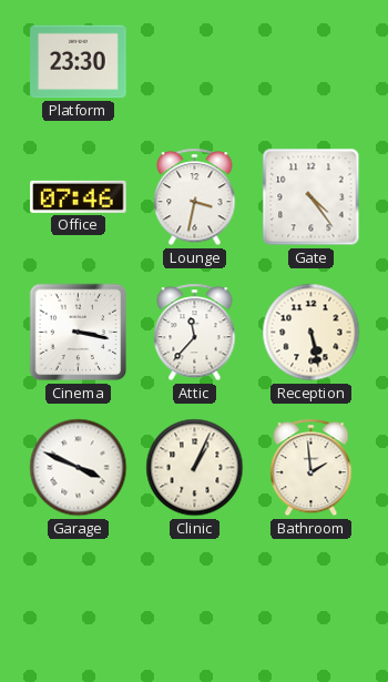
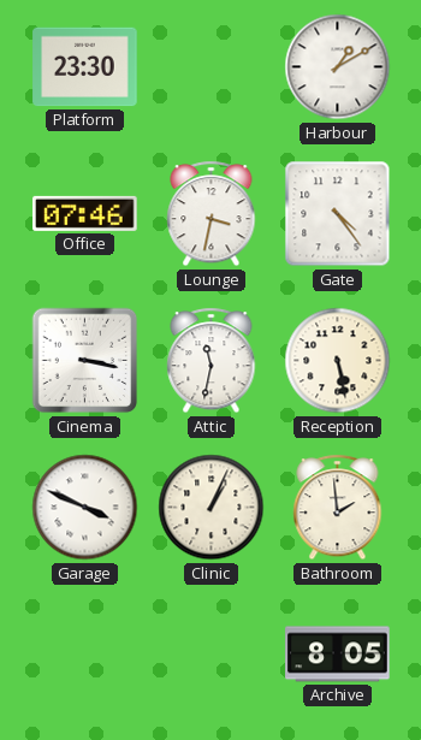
Harbour: none -> 1:10
Attic: 11:37 -> 11:32
Archive: none -> 8:05
